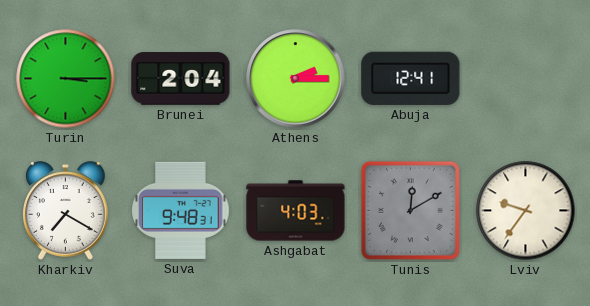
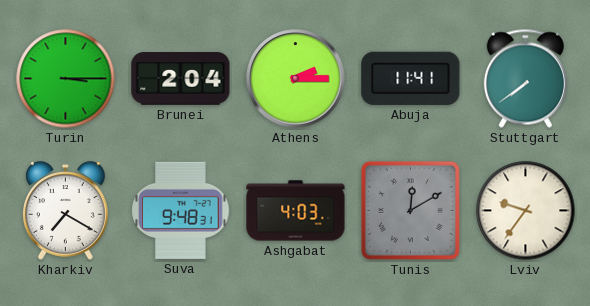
Abuja: 12:41 -> 11:41
Stuttgart: none -> 7:39
